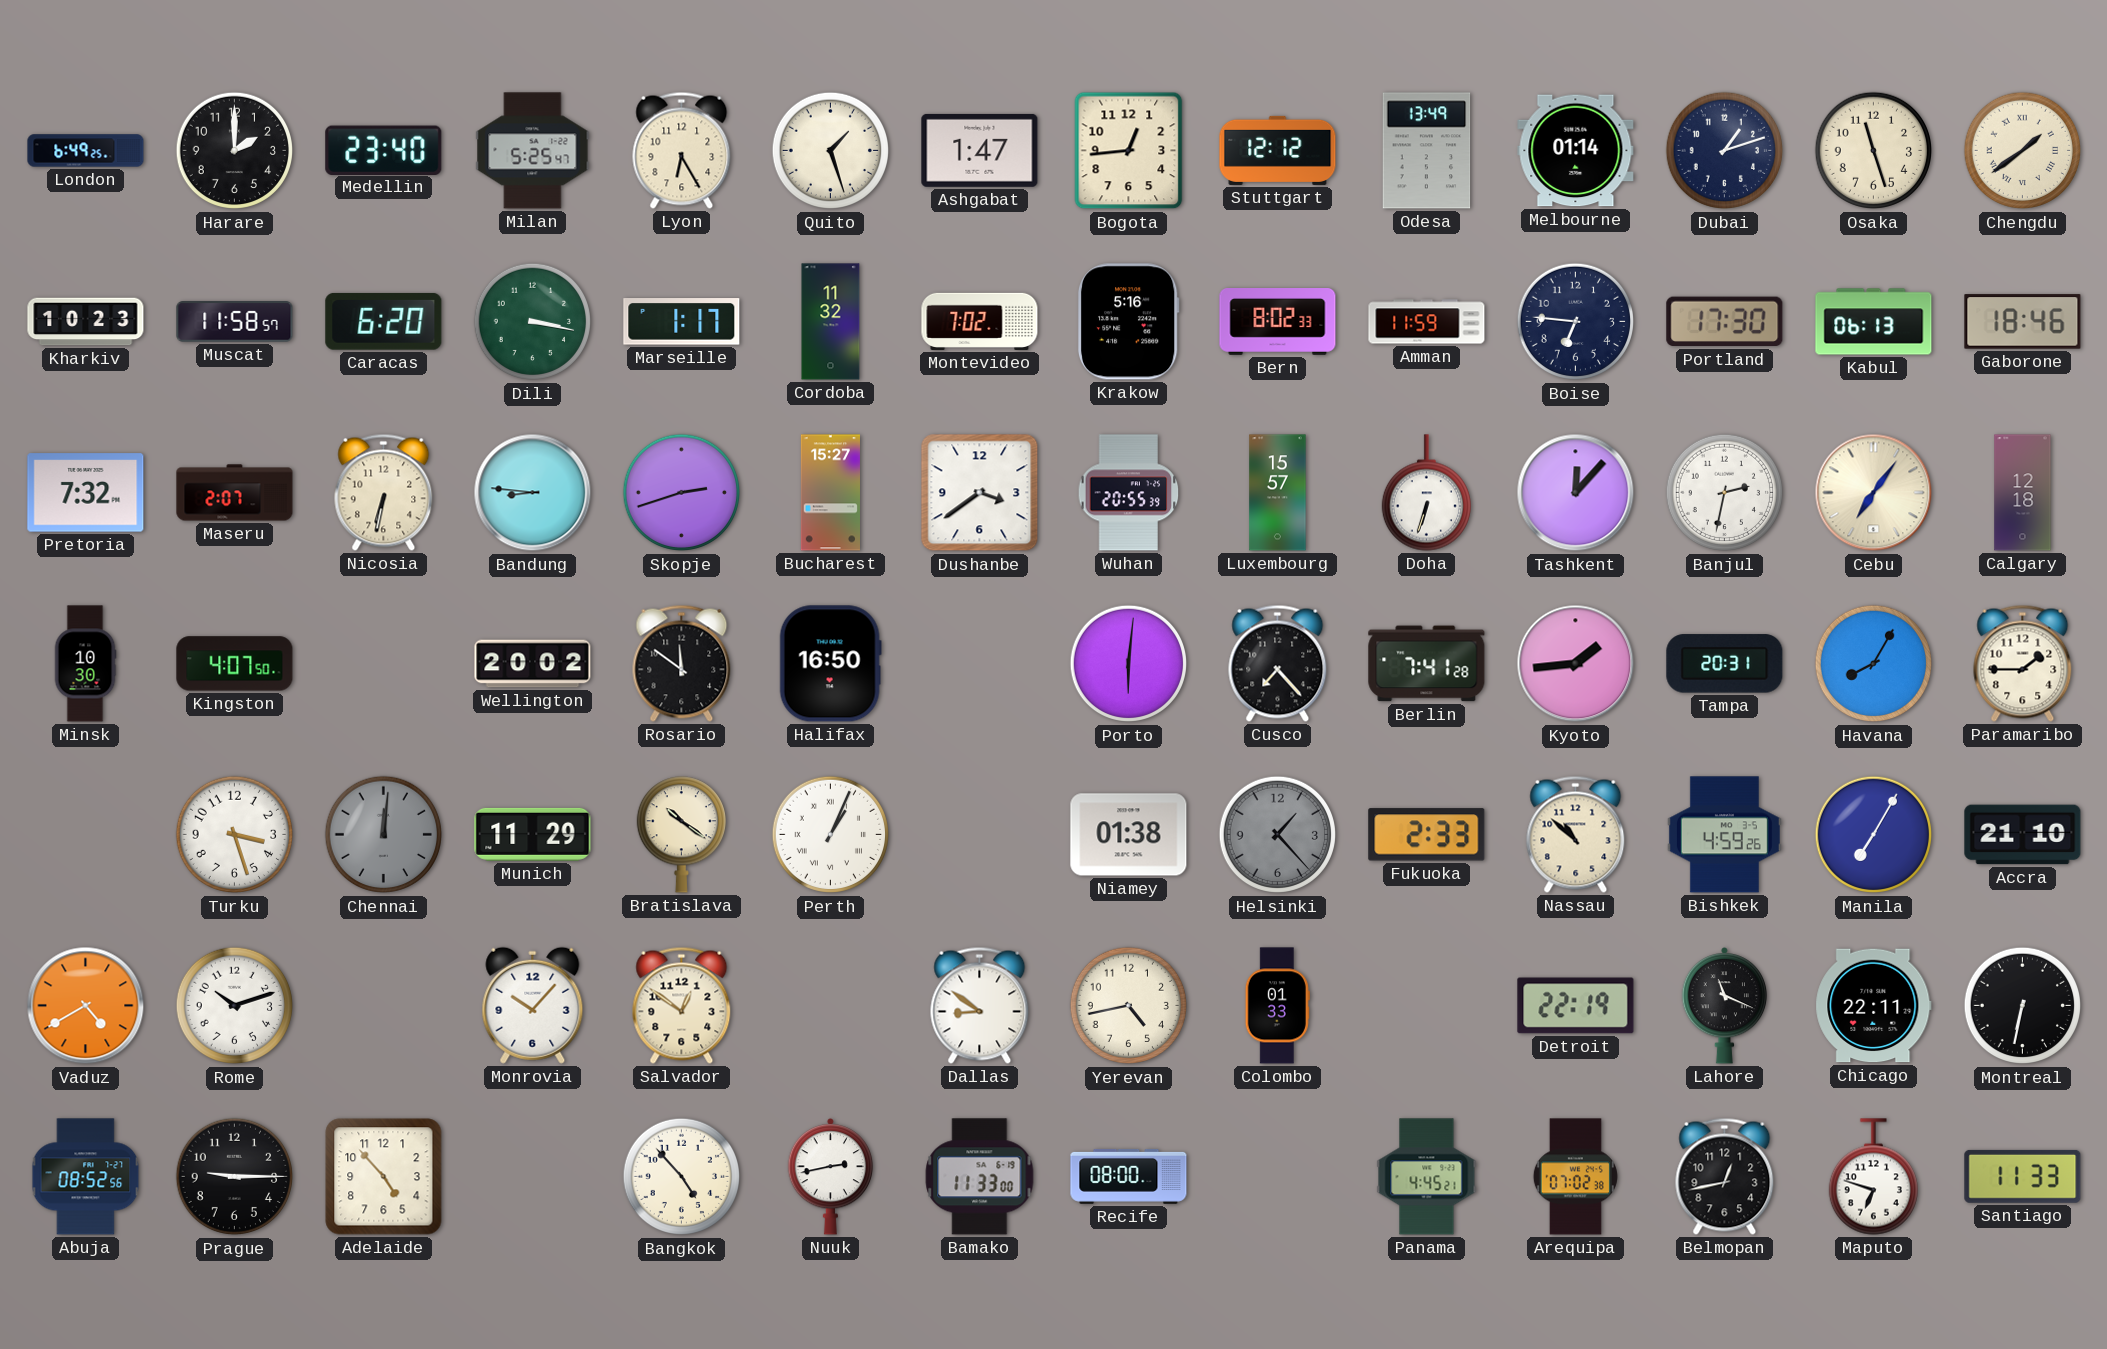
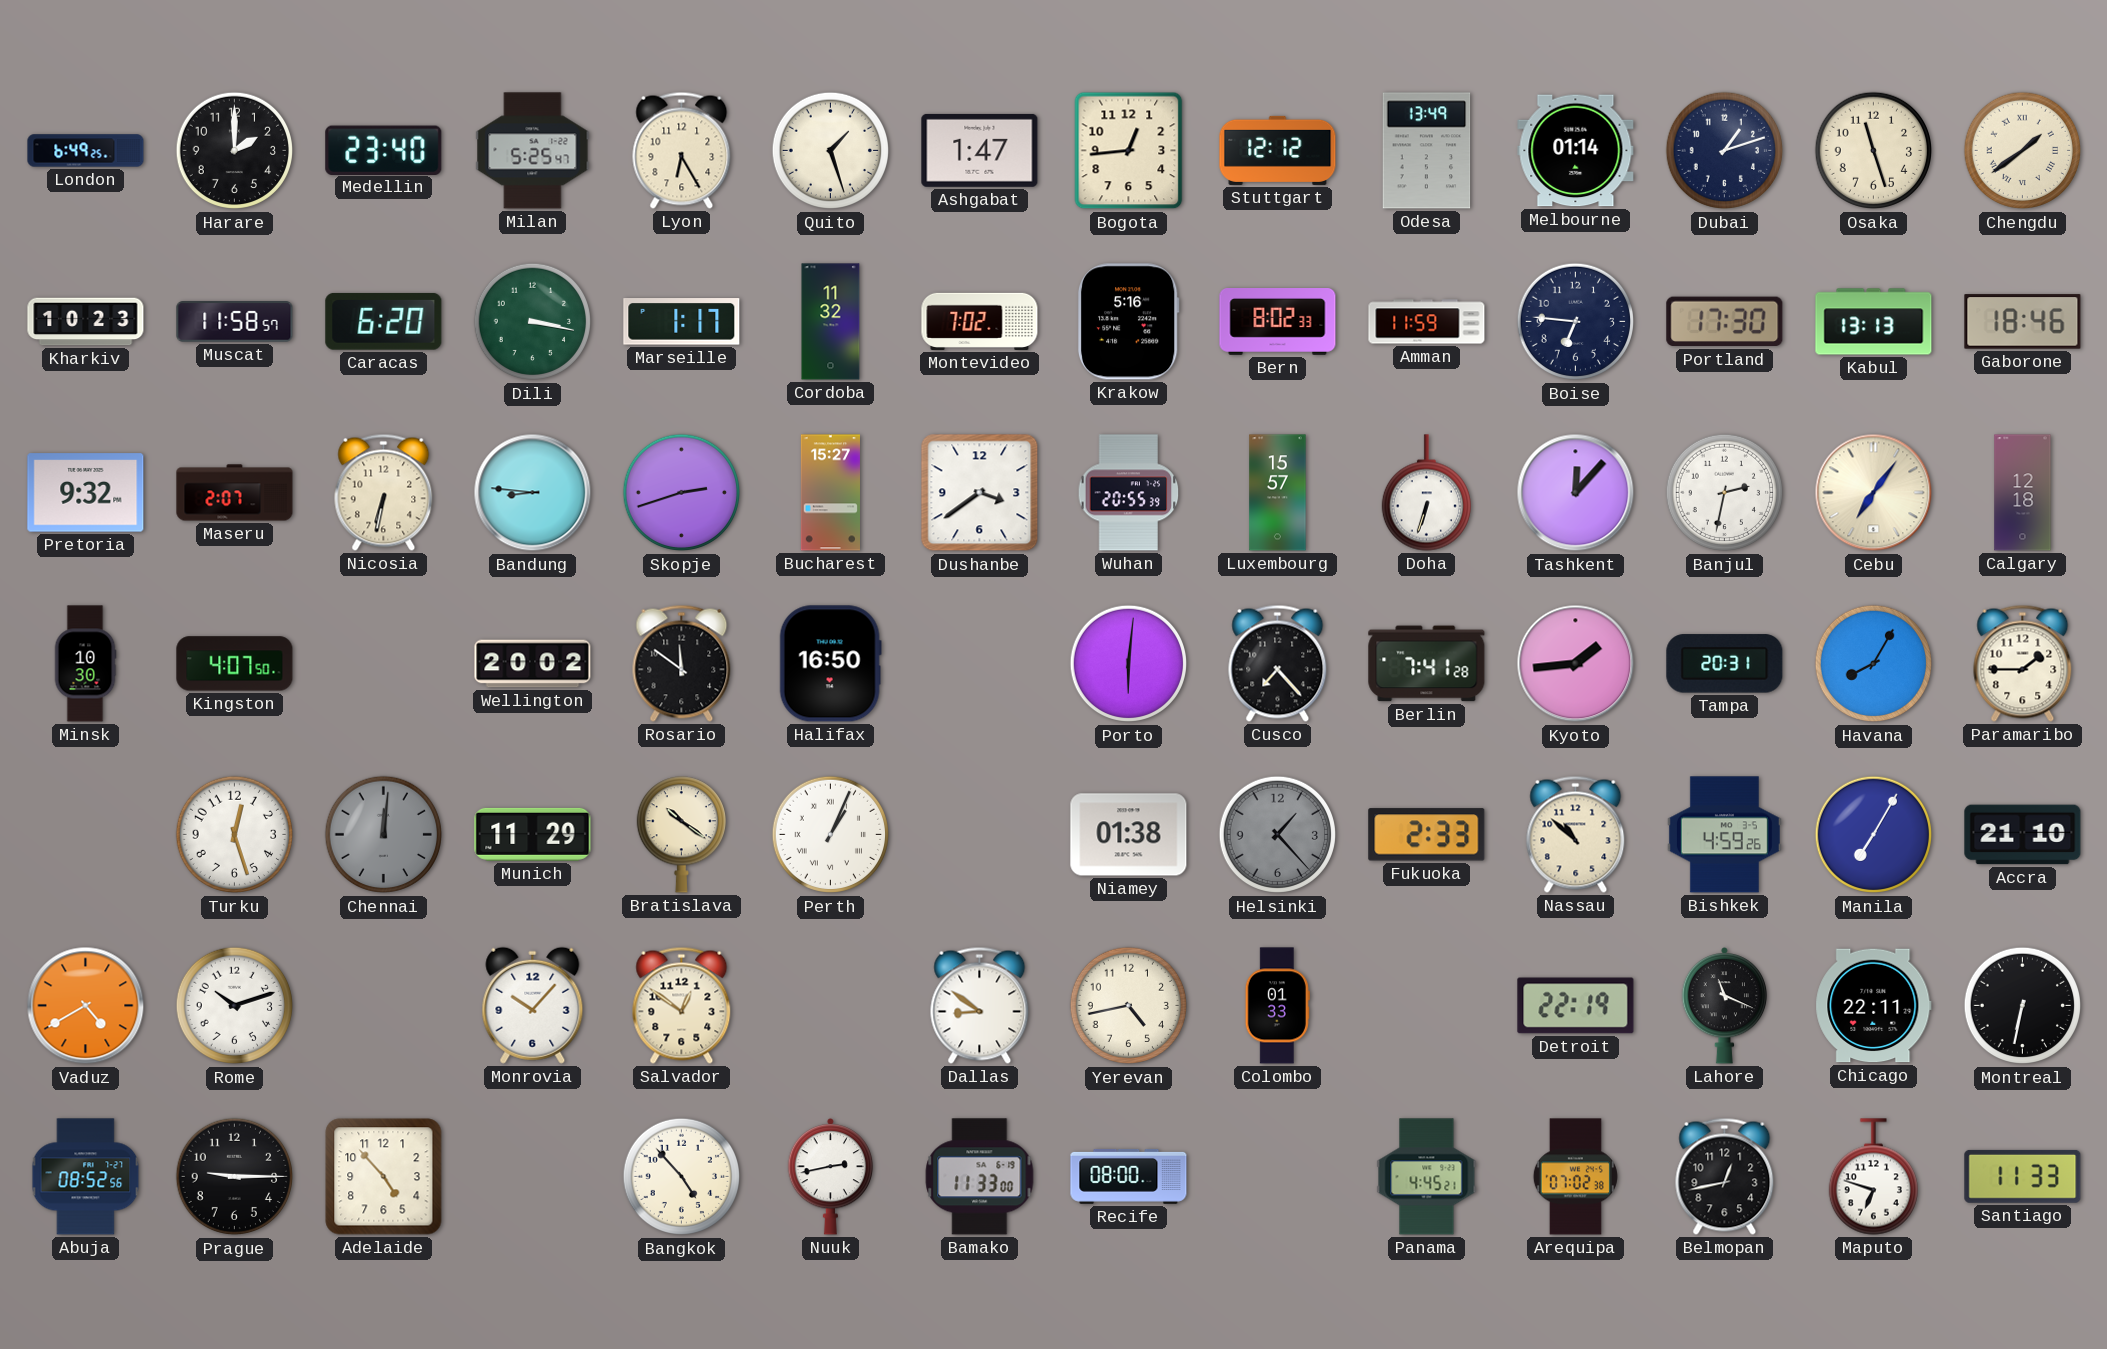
Kabul: 06:13 -> 13:13
Pretoria: 7:32 -> 9:32
Turku: 3:27 -> 12:27
